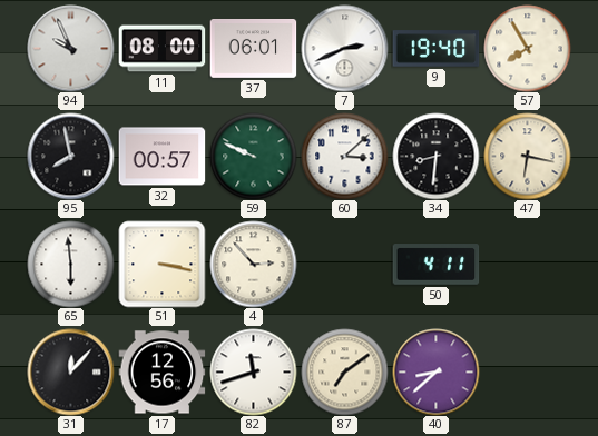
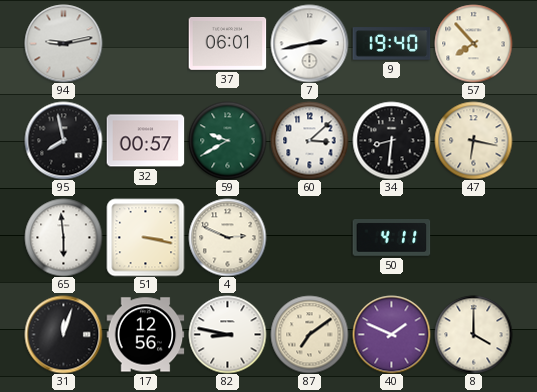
94: 9:56 -> 9:13
11: 08:00 -> none
7: 2:41 -> 2:43
57: 7:55 -> 7:53
59: 9:49 -> 9:40
4: 2:53 -> 2:49
31: 12:07 -> 12:03
82: 11:42 -> 8:47
40: 8:38 -> 1:49
8: none -> 4:00
